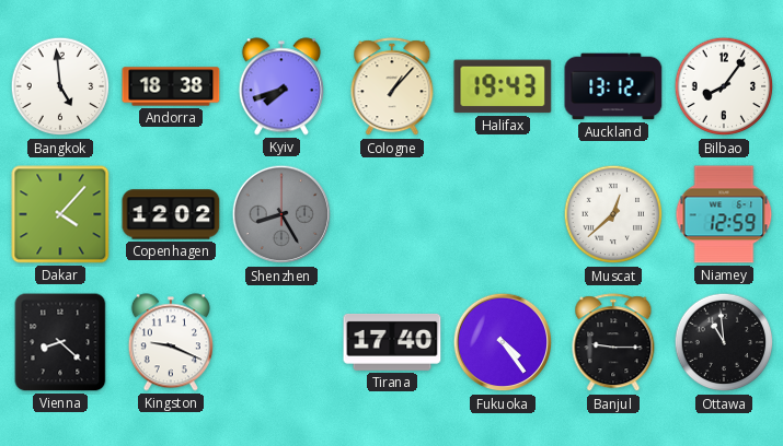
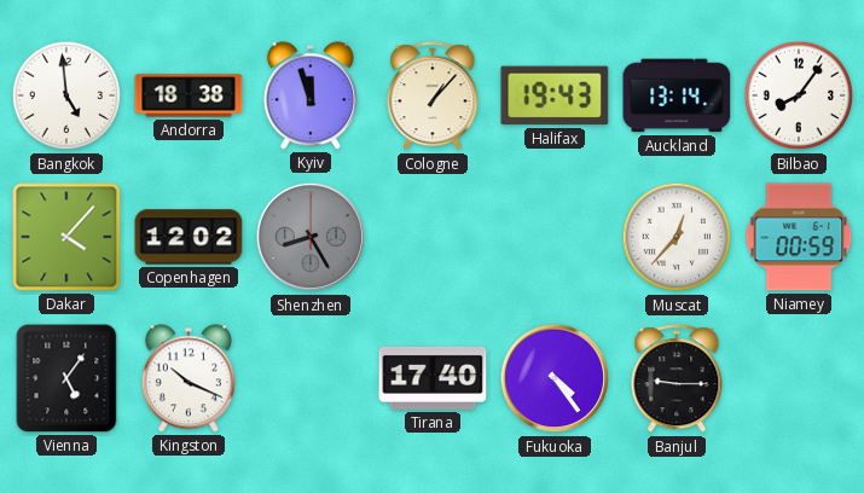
Kyiv: 7:42 -> 11:57
Auckland: 13:12 -> 13:14
Muscat: 12:38 -> 12:37
Niamey: 12:59 -> 00:59
Vienna: 8:22 -> 5:06
Kingston: 9:19 -> 10:19
Ottawa: 10:59 -> none
